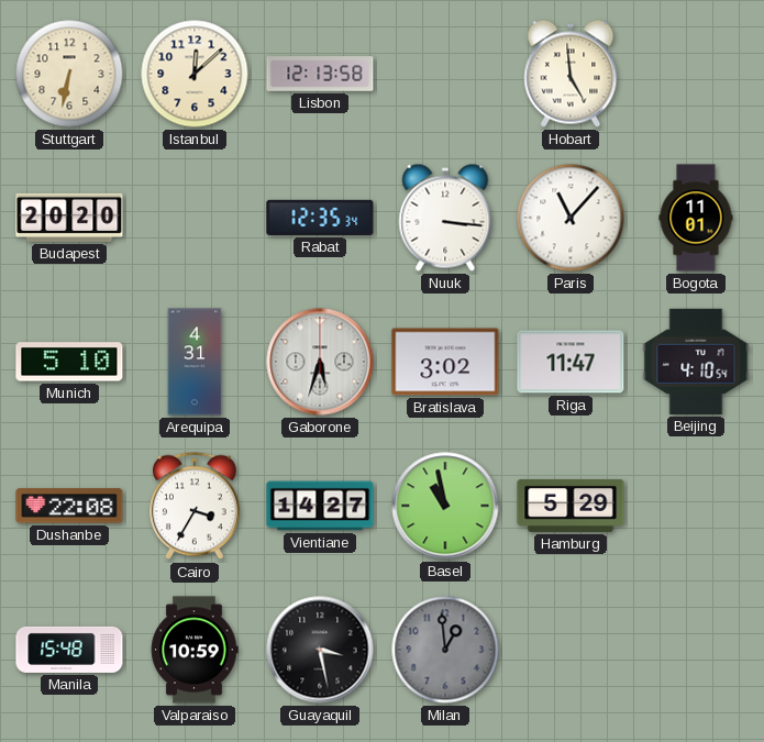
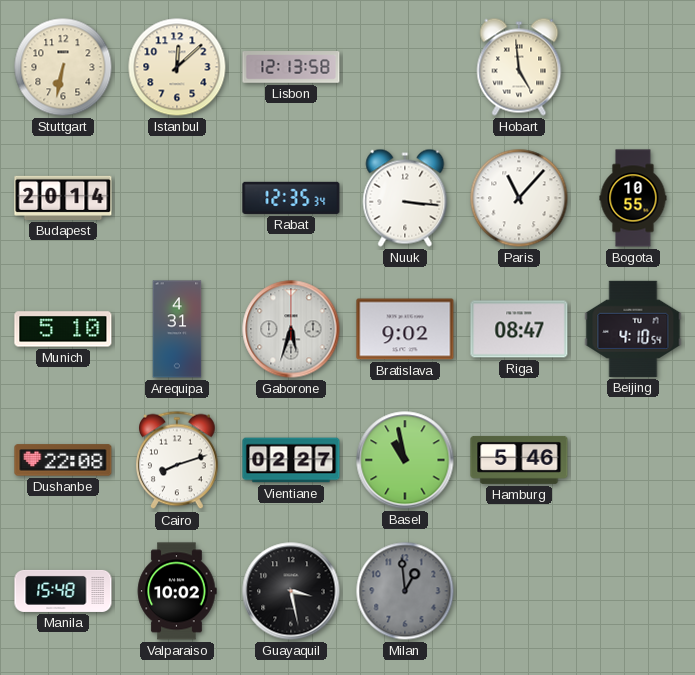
Budapest: 20:20 -> 20:14
Bogota: 11:01 -> 10:55
Bratislava: 3:02 -> 9:02
Riga: 11:47 -> 08:47
Cairo: 3:35 -> 8:12
Vientiane: 14:27 -> 02:27
Hamburg: 5:29 -> 5:46
Valparaiso: 10:59 -> 10:02
